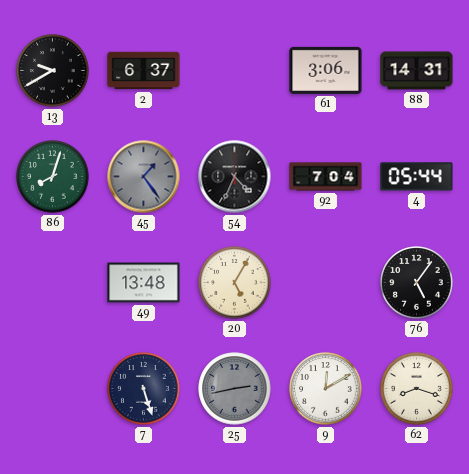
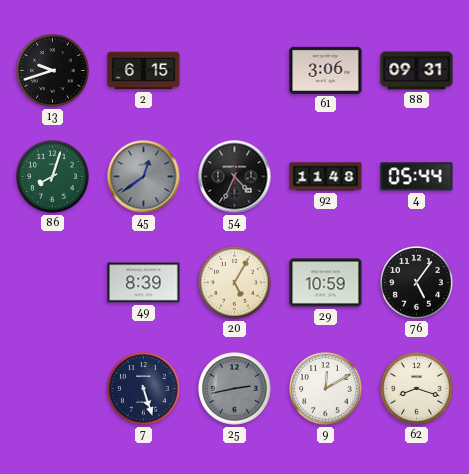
13: 9:40 -> 9:42
2: 6:37 -> 6:15
88: 14:31 -> 09:31
45: 1:24 -> 12:39
92: 7:04 -> 11:48
49: 13:48 -> 8:39
29: none -> 10:59
